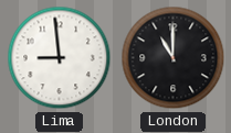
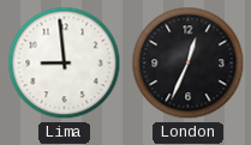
London: 11:00 -> 12:34
